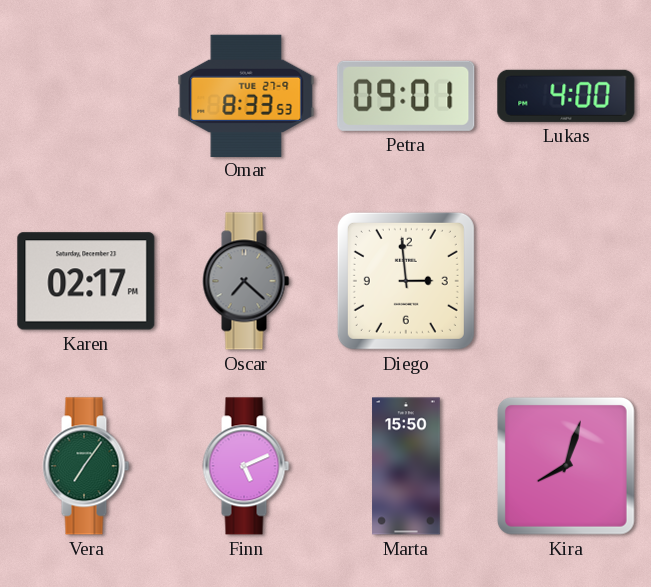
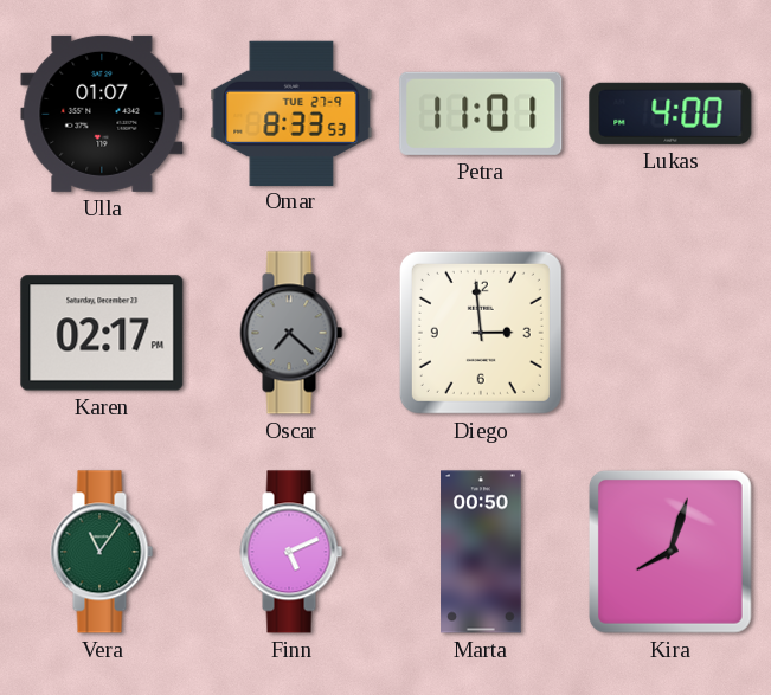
Ulla: none -> 01:07
Petra: 09:01 -> 11:01
Vera: 7:06 -> 11:06
Marta: 15:50 -> 00:50
